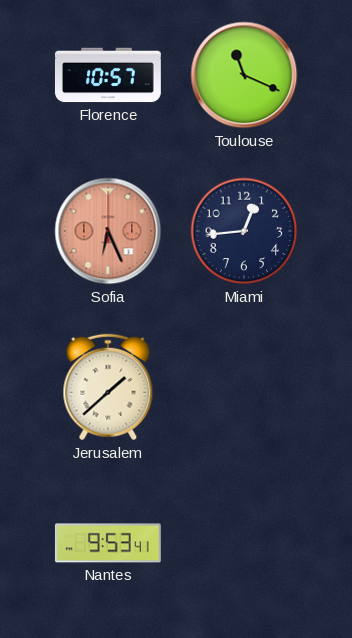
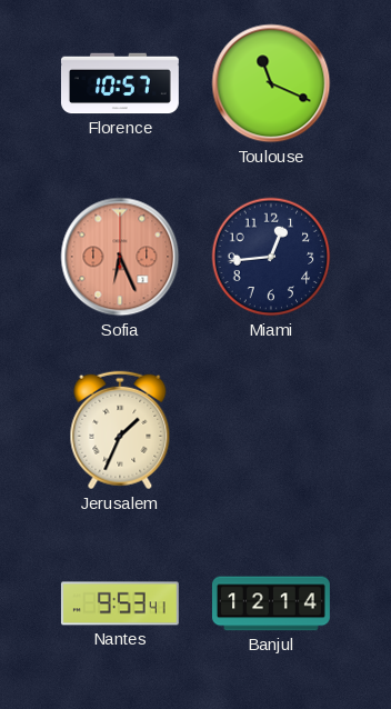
Jerusalem: 1:38 -> 1:34
Banjul: none -> 12:14
